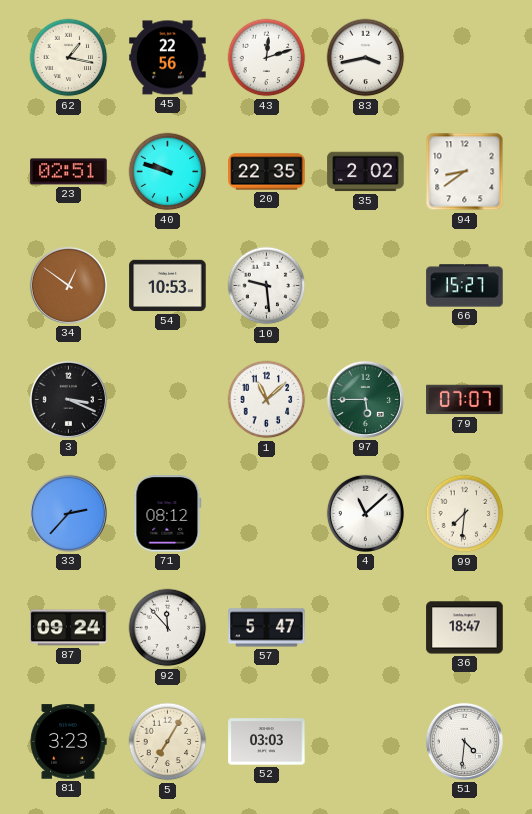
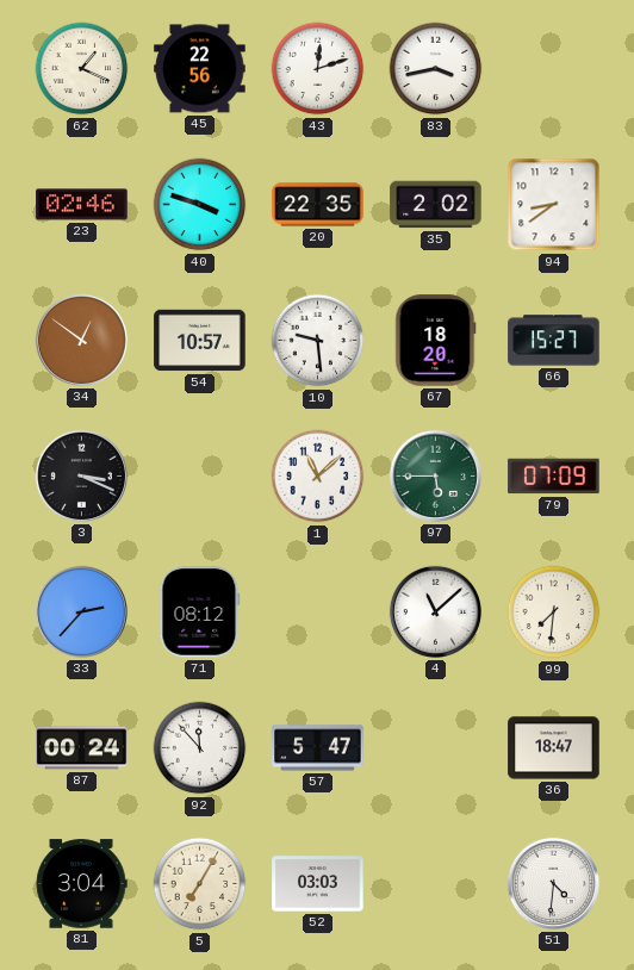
62: 1:17 -> 1:19
23: 02:51 -> 02:46
40: 9:48 -> 3:48
54: 10:53 -> 10:57
67: none -> 18:20
79: 07:07 -> 07:09
87: 09:24 -> 00:24
81: 3:23 -> 3:04
